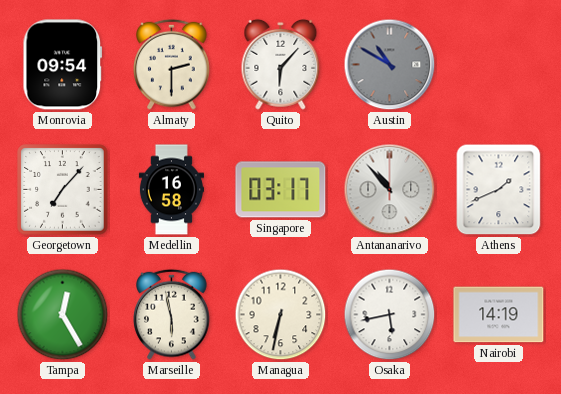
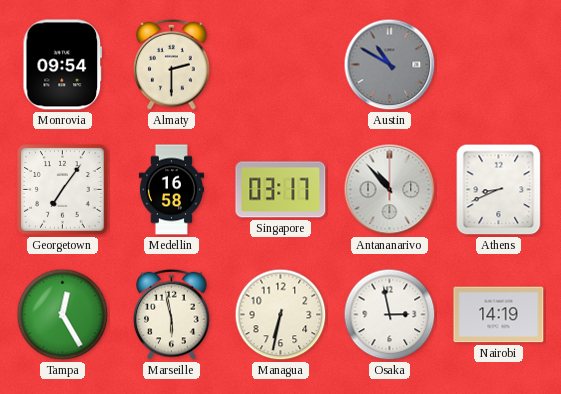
Quito: 6:07 -> none
Georgetown: 7:07 -> 7:06
Athens: 1:41 -> 8:41
Osaka: 5:43 -> 2:58
